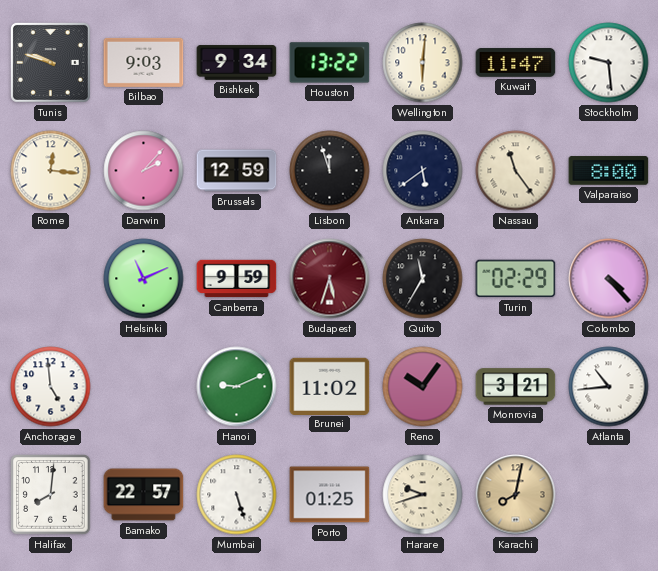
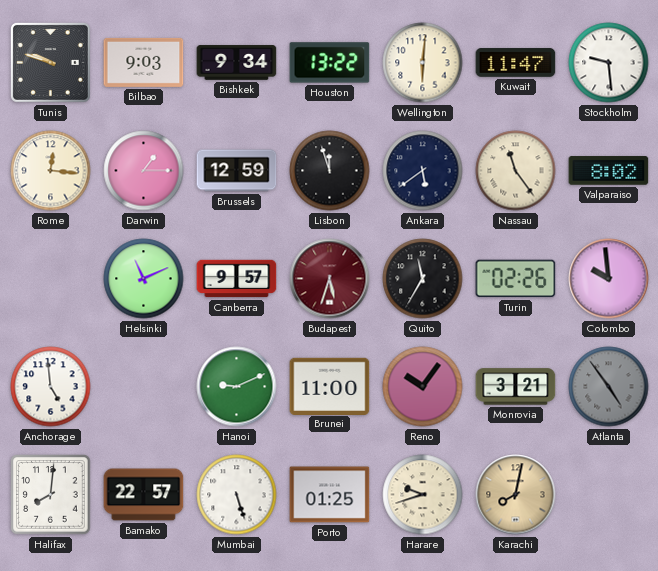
Darwin: 2:07 -> 1:15
Valparaiso: 8:00 -> 8:02
Canberra: 9:59 -> 9:57
Turin: 02:29 -> 02:26
Colombo: 4:23 -> 9:59
Brunei: 11:02 -> 11:00
Atlanta: 10:44 -> 4:54
Atlanta dial: white -> grey
